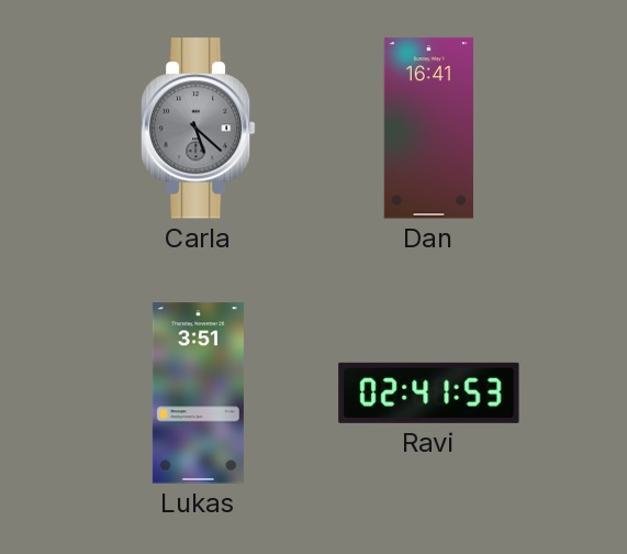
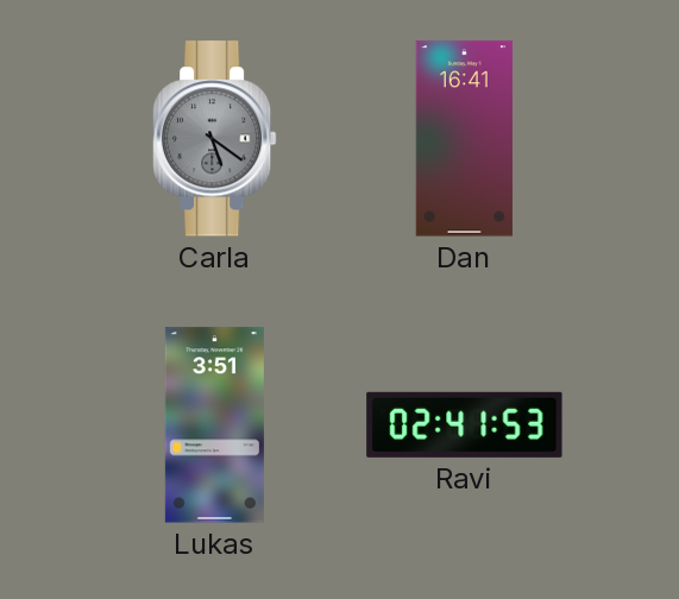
Carla: 5:22 -> 5:21
